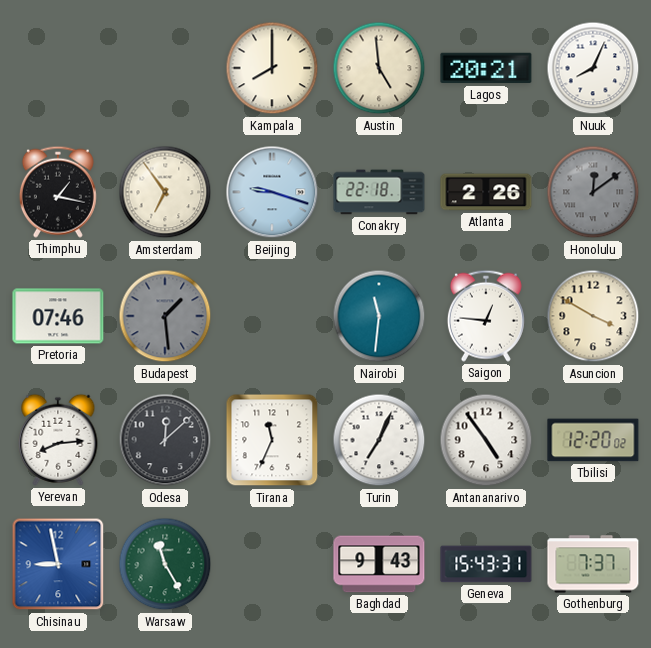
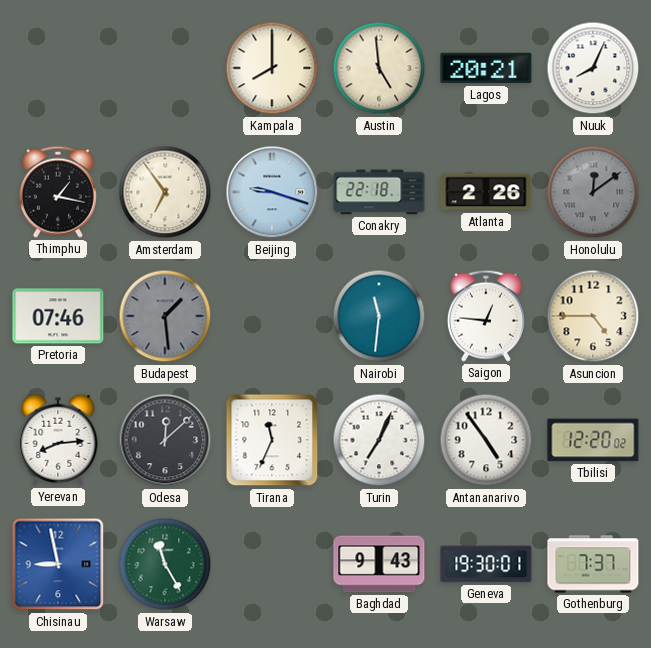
Asuncion: 3:50 -> 4:45
Geneva: 15:43 -> 19:30
